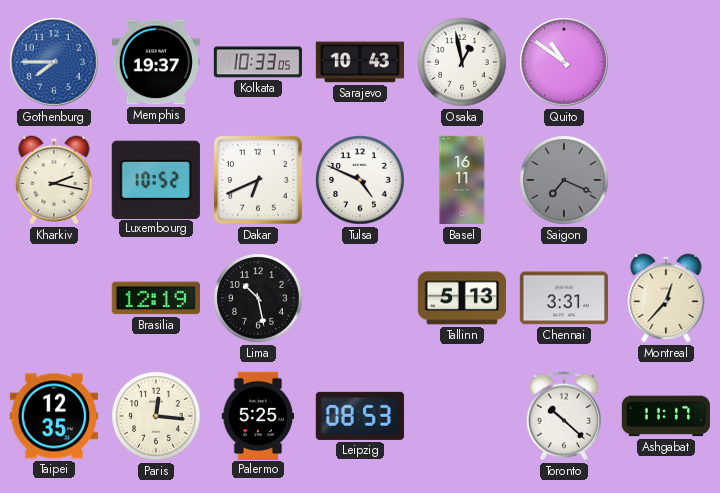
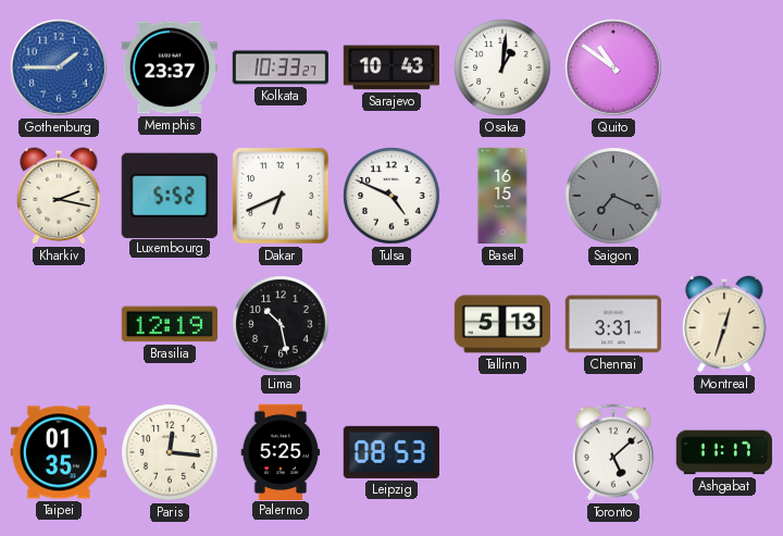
Gothenburg: 7:45 -> 1:45
Memphis: 19:37 -> 23:37
Kolkata: 10:33:05 -> 10:33:27
Osaka: 12:58 -> 1:01
Luxembourg: 10:52 -> 5:52
Basel: 16:11 -> 16:15
Montreal: 12:37 -> 12:33
Taipei: 12:35 -> 01:35
Toronto: 10:22 -> 5:08
